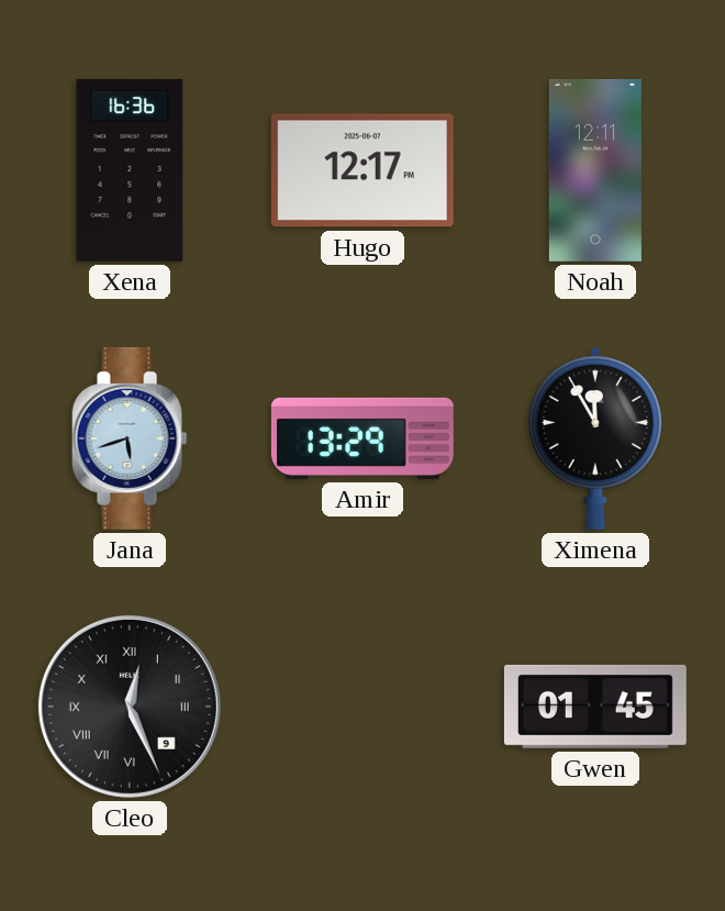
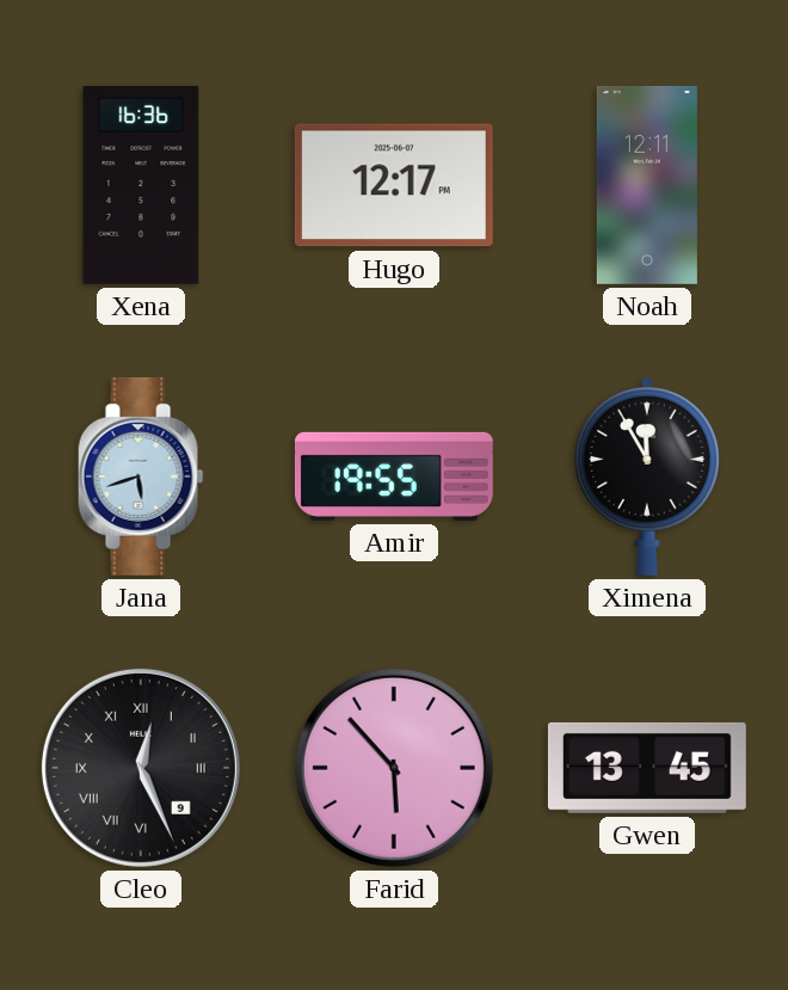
Amir: 13:29 -> 19:55
Farid: none -> 5:53
Gwen: 01:45 -> 13:45
